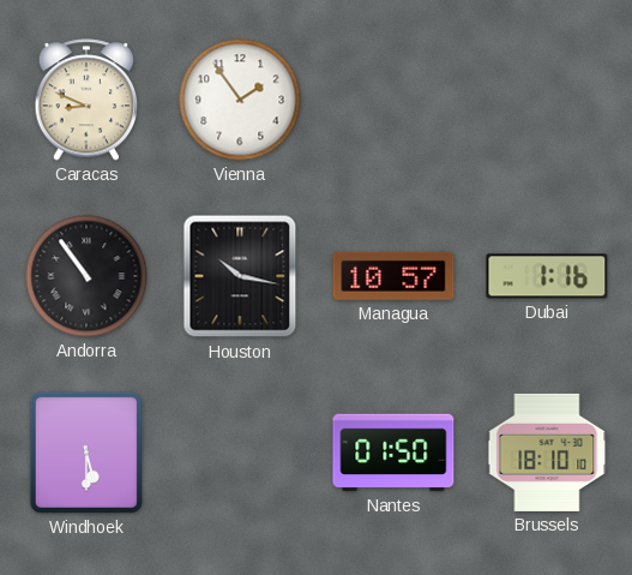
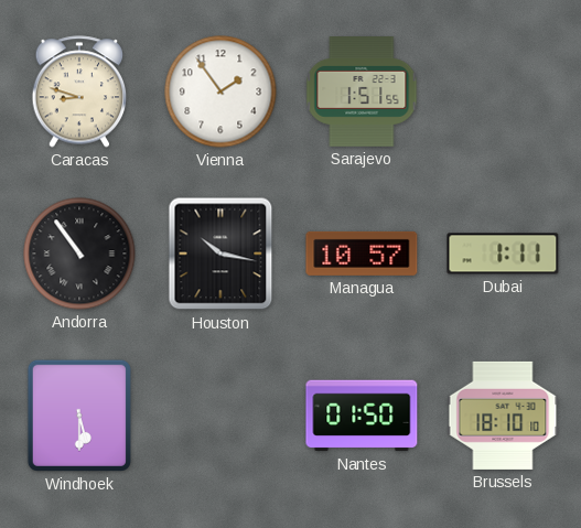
Caracas: 8:49 -> 8:48
Sarajevo: none -> 1:51
Dubai: 1:16 -> 1:11
